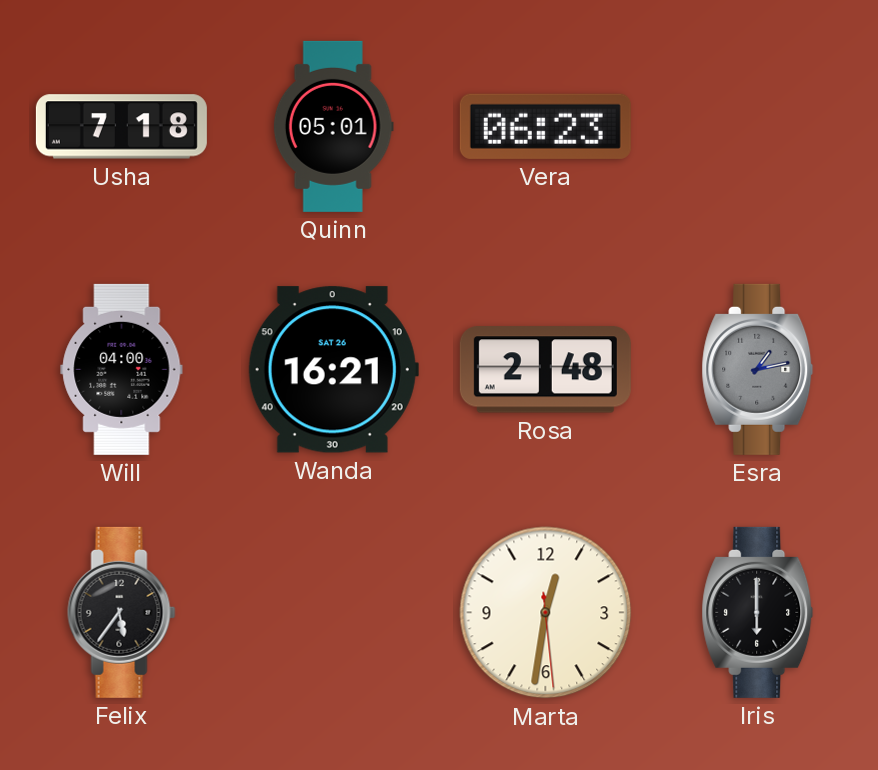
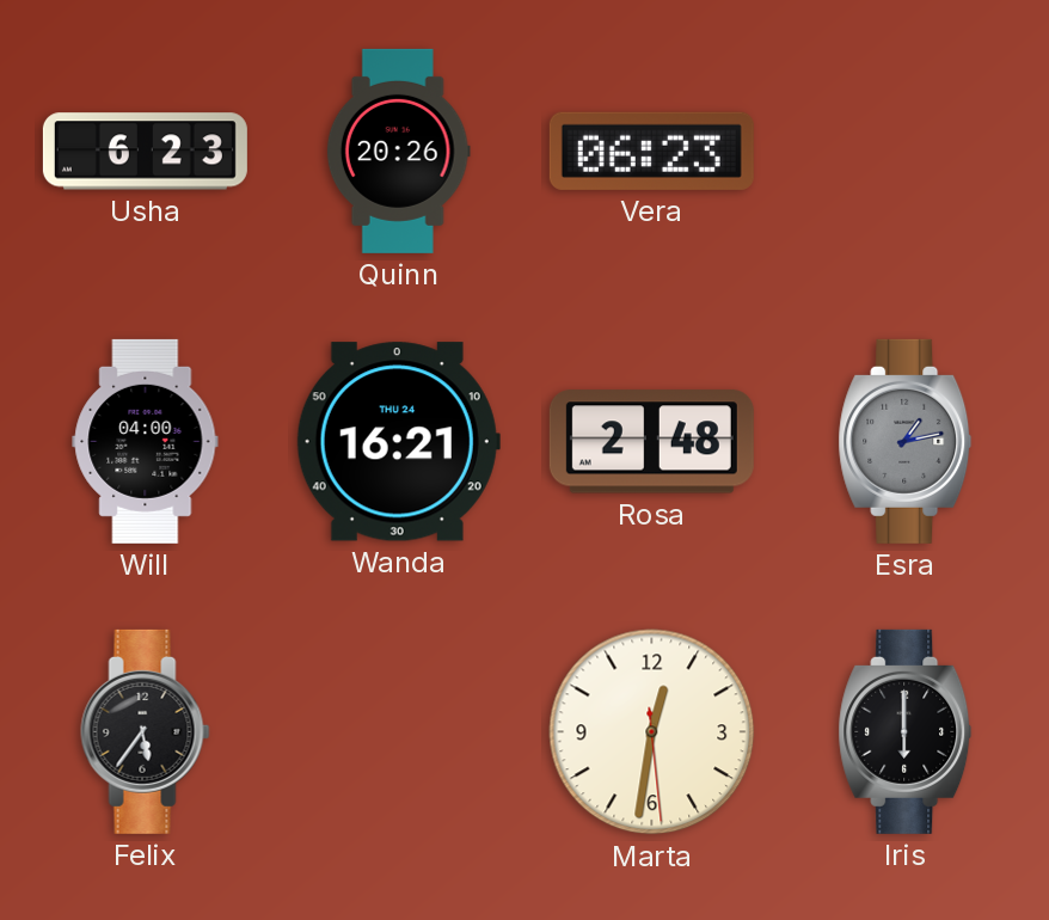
Usha: 7:18 -> 6:23
Quinn: 05:01 -> 20:26
Wanda date: SAT 26 -> THU 24
